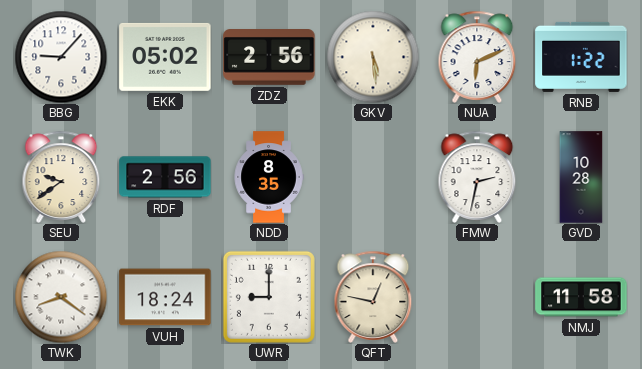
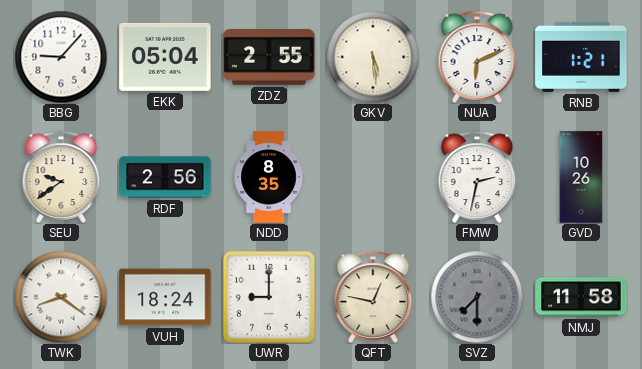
EKK: 05:02 -> 05:04
ZDZ: 2:56 -> 2:55
RNB: 1:22 -> 1:21
GVD: 10:28 -> 10:26
SVZ: none -> 7:30
